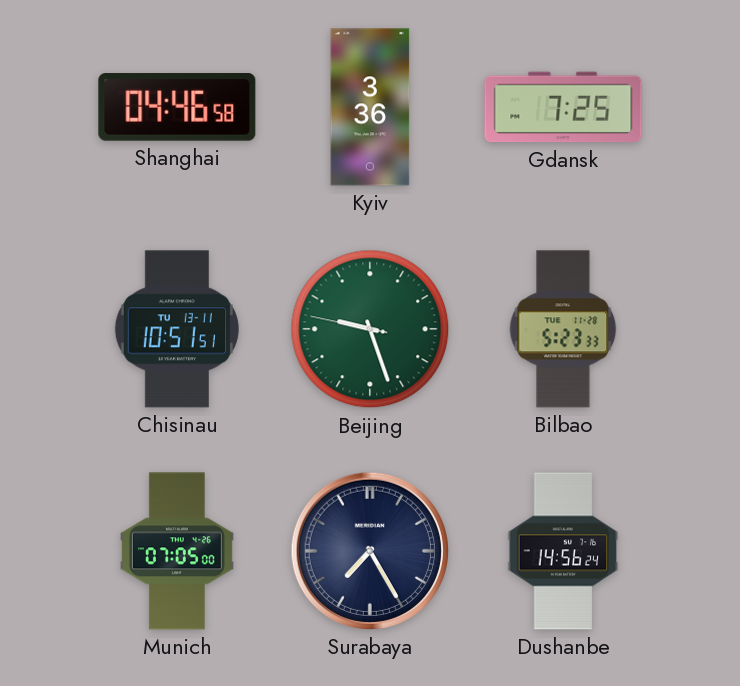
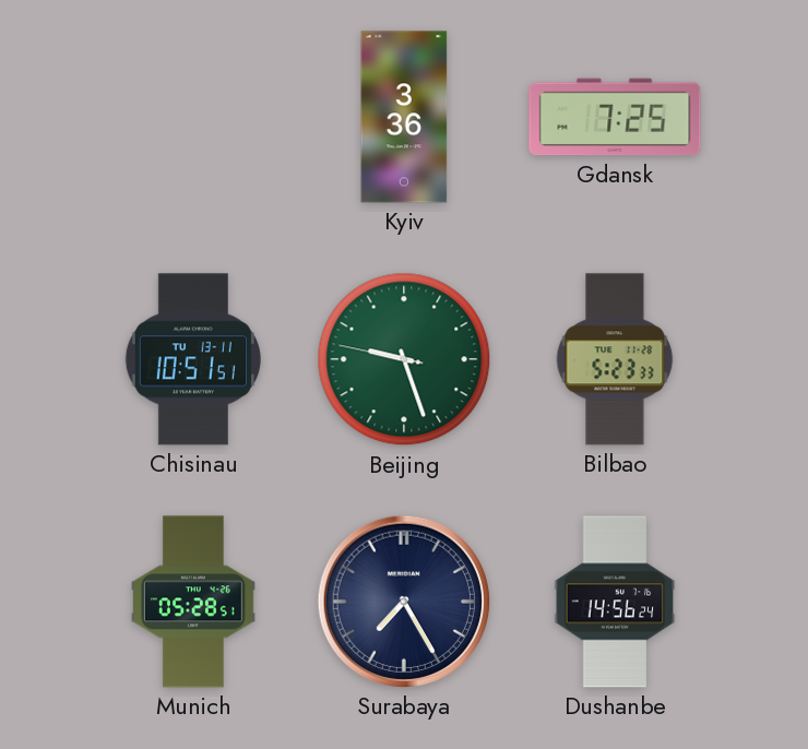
Shanghai: 04:46 -> none
Munich: 07:05 -> 05:28
